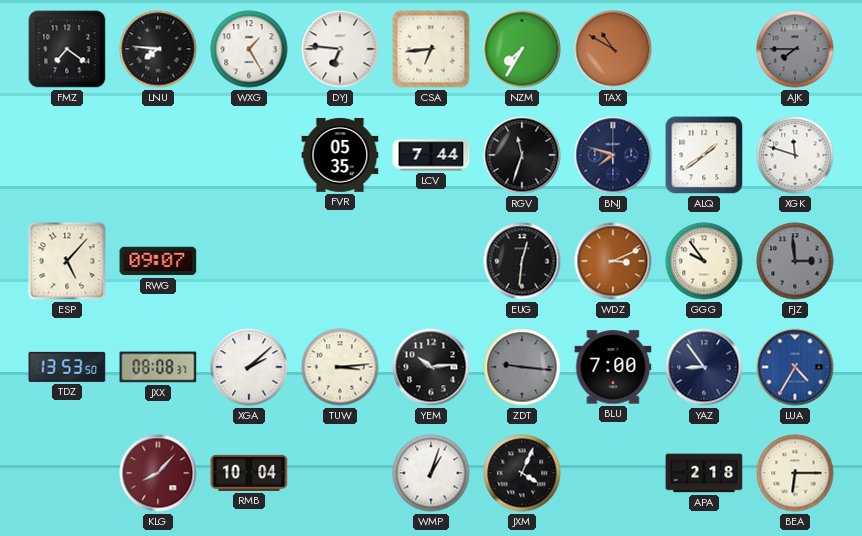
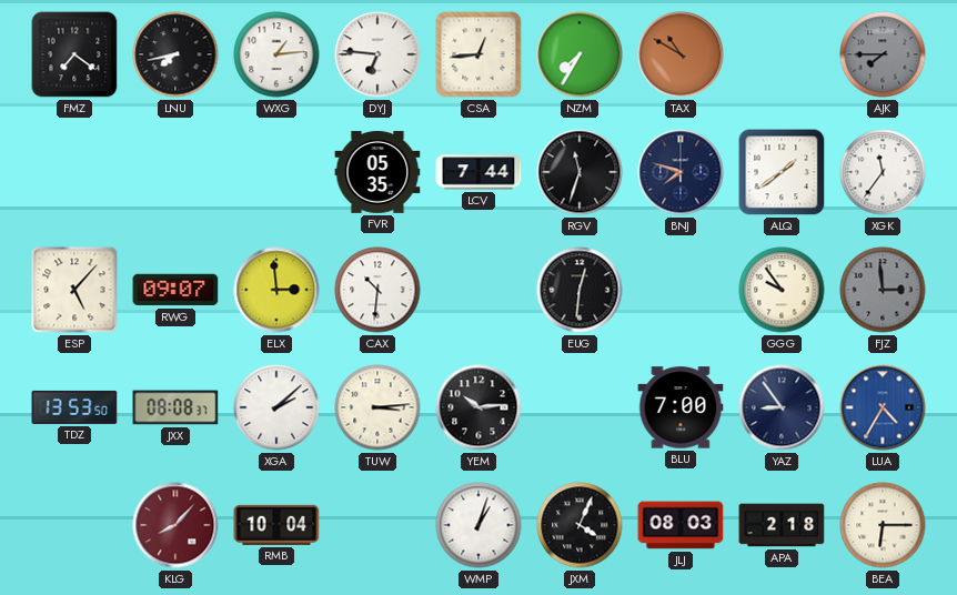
LNU: 7:46 -> 7:43
WXG: 1:25 -> 1:14
CSA: 6:44 -> 12:44
XGK: 11:48 -> 11:36
ELX: none -> 2:59
CAX: none -> 10:31
WDZ: 3:11 -> none
ZDT: 9:16 -> none
JLJ: none -> 08:03
